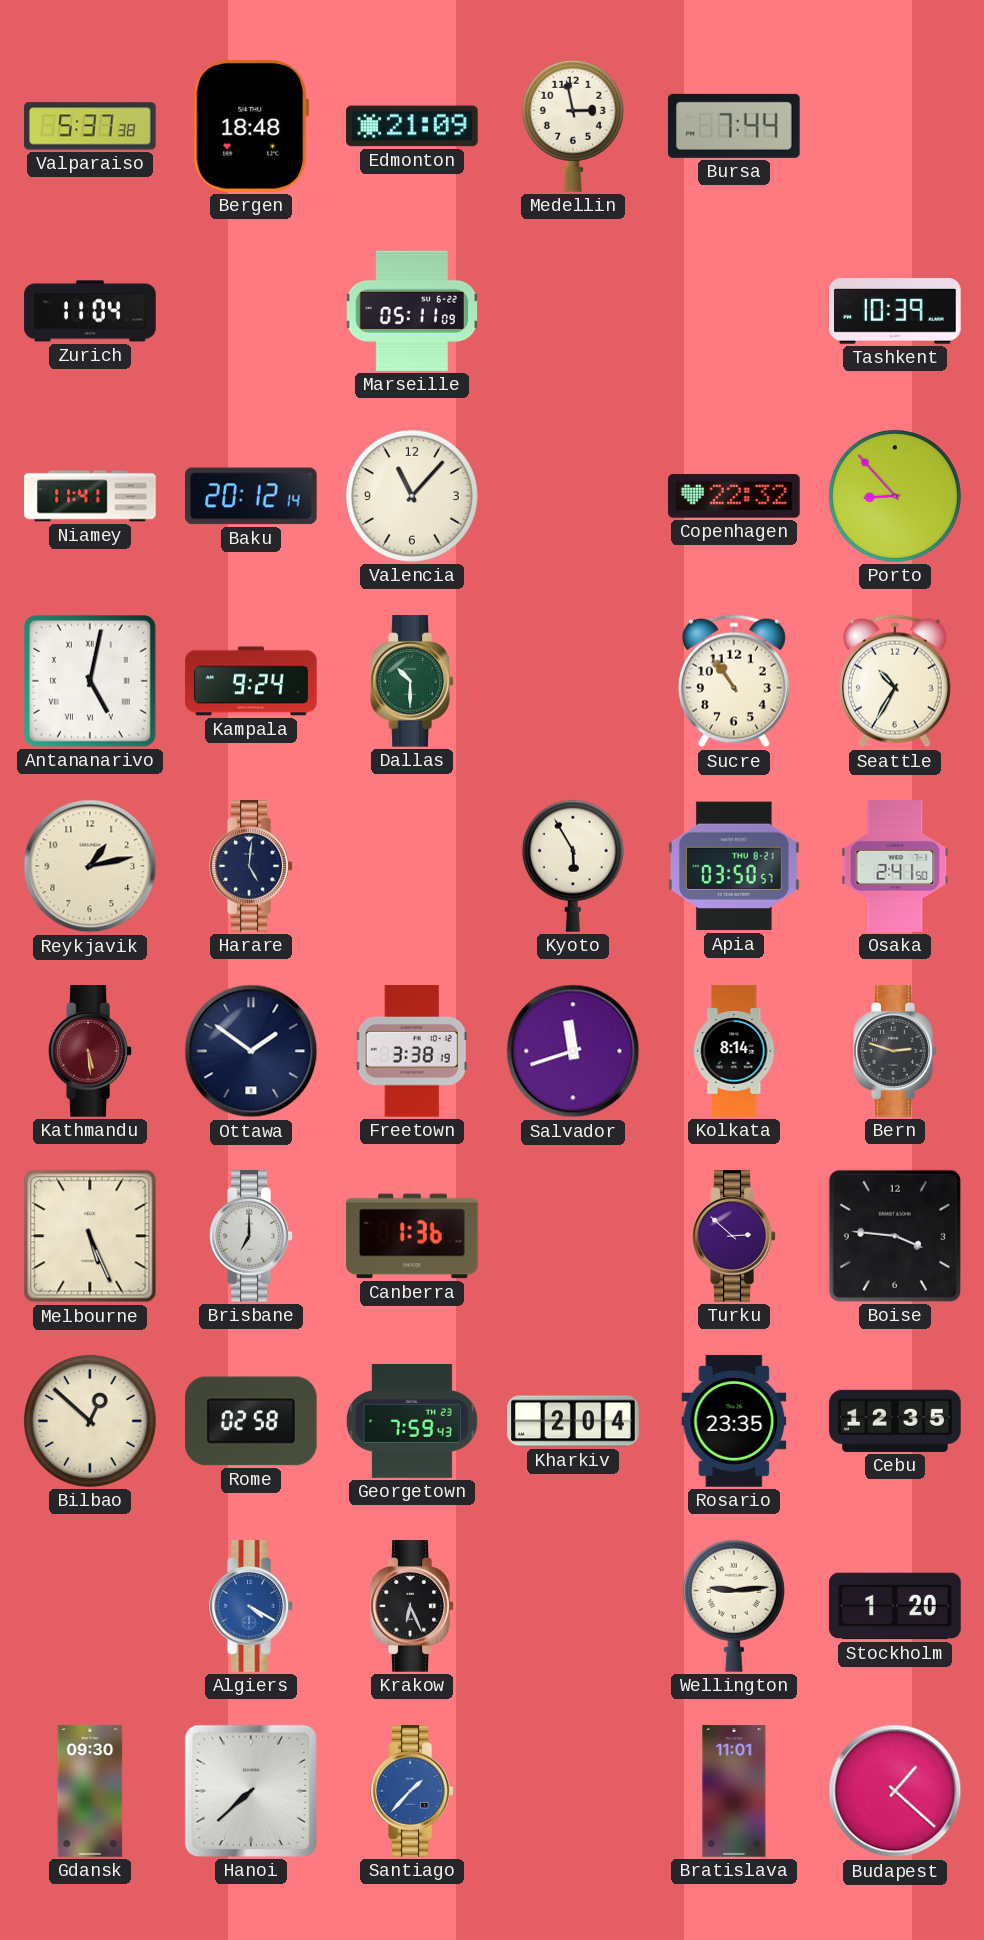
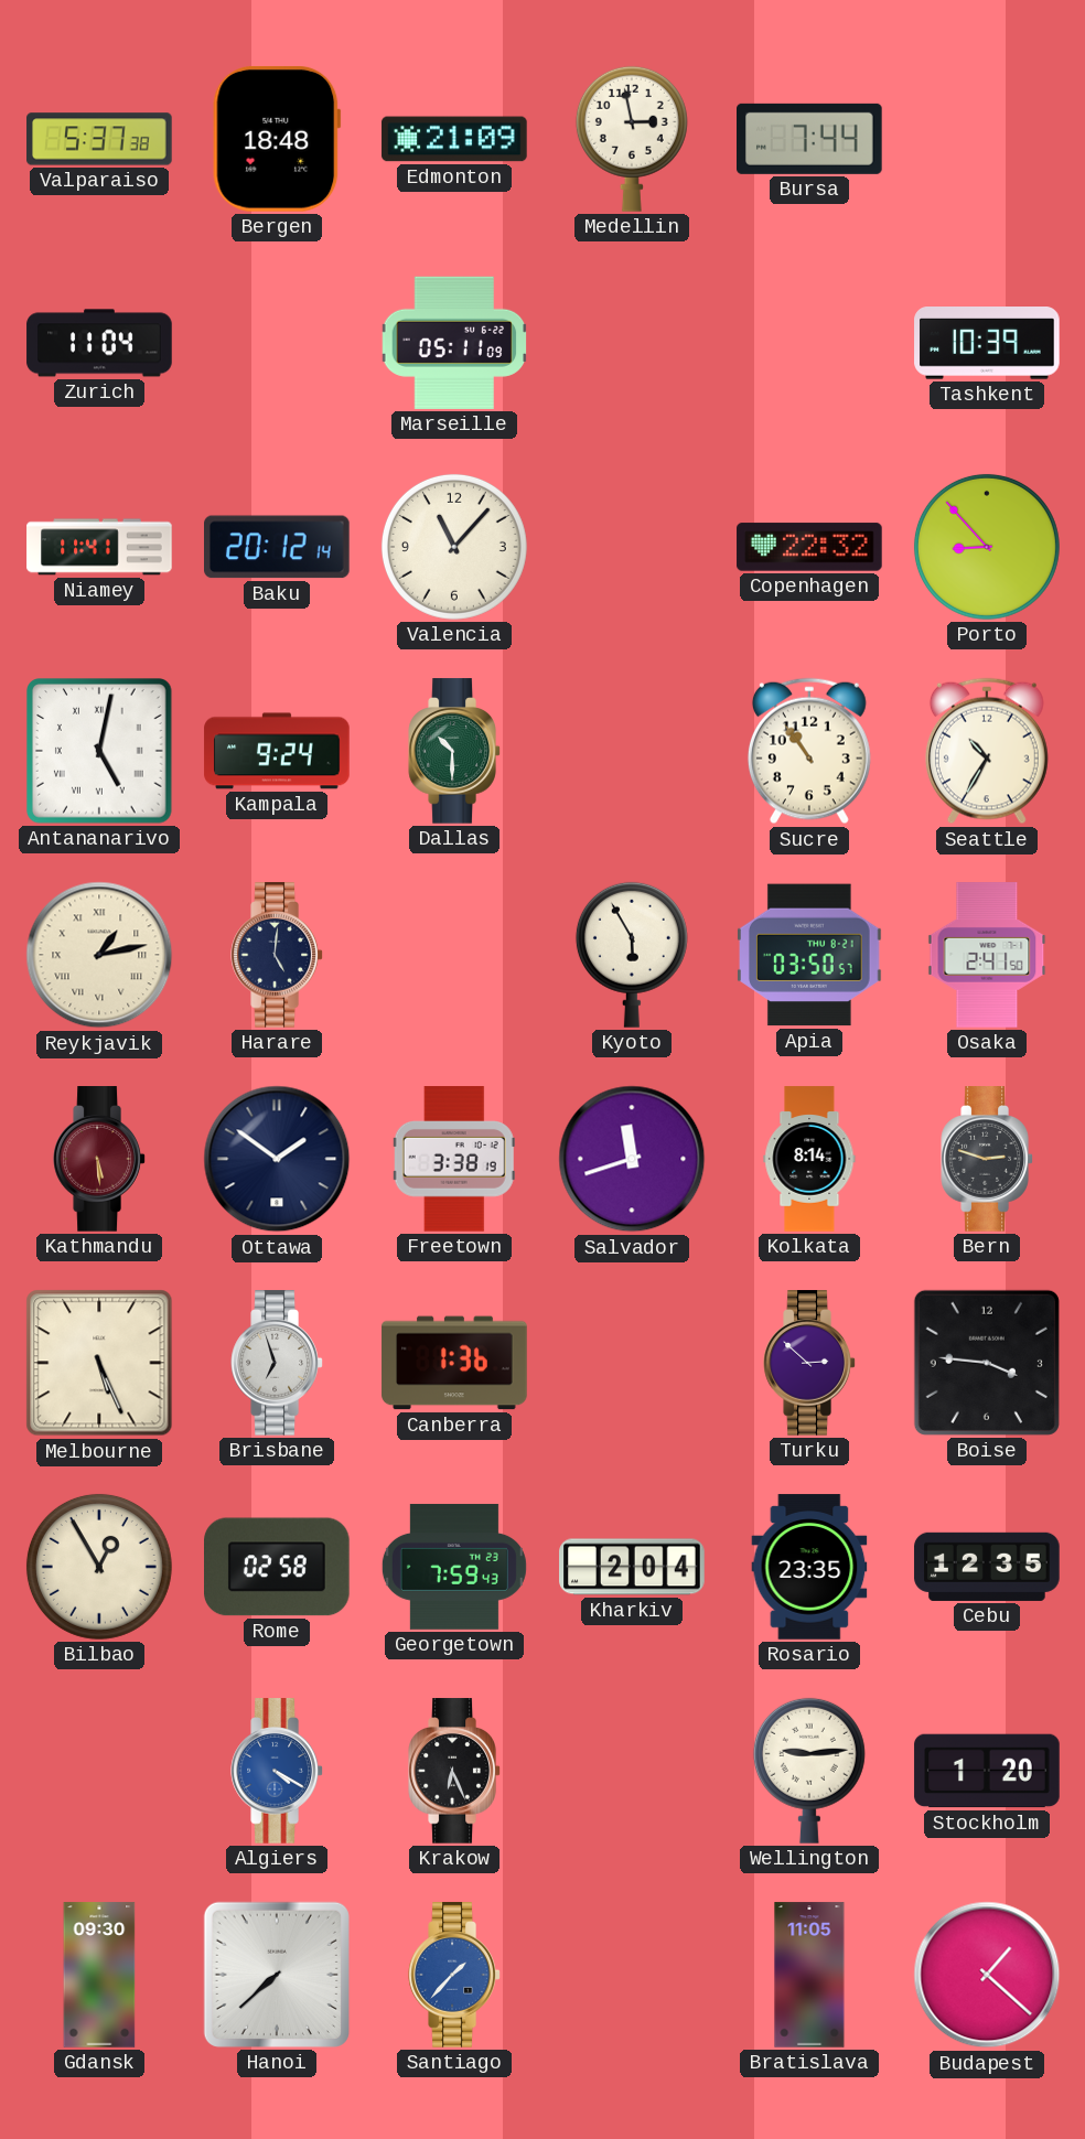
Reykjavik numerals: Arabic -> Roman
Brisbane: 7:00 -> 6:57
Bilbao: 12:52 -> 12:55
Bratislava: 11:01 -> 11:05
